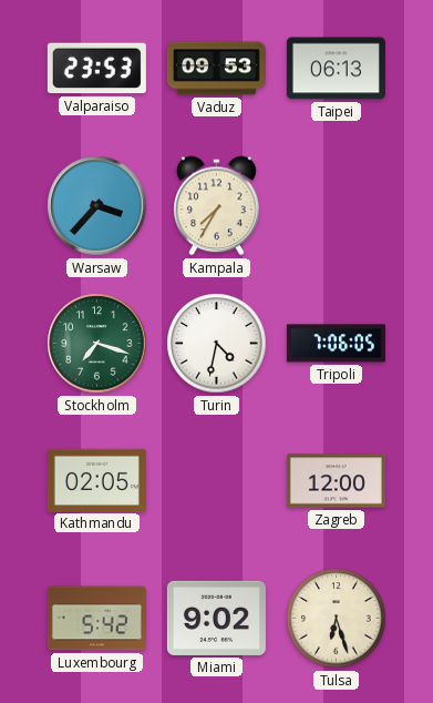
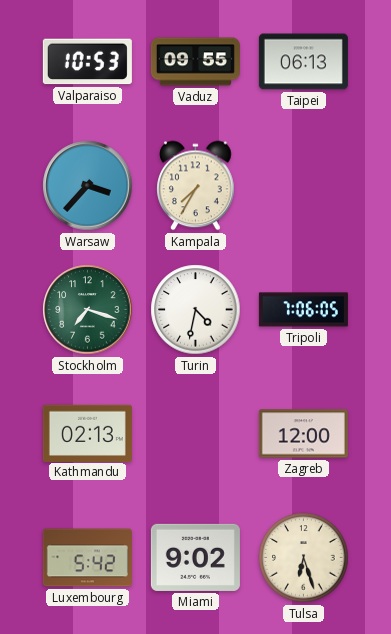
Valparaiso: 23:53 -> 10:53
Vaduz: 09:53 -> 09:55
Kathmandu: 02:05 -> 02:13
